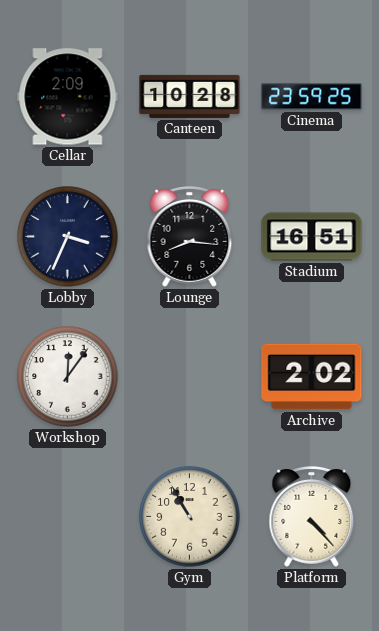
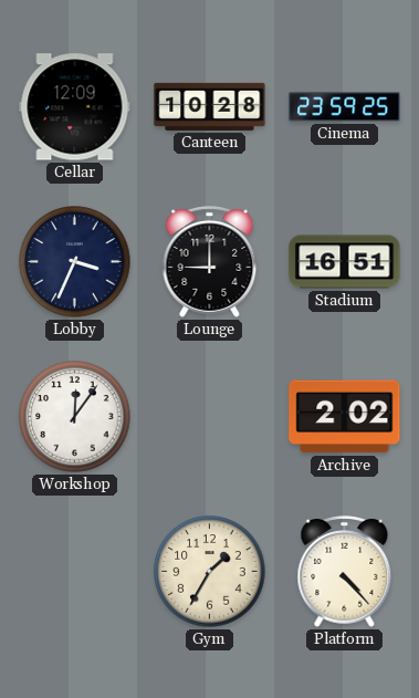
Cellar: 2:09 -> 12:09
Lounge: 8:16 -> 9:00
Gym: 10:55 -> 1:35
